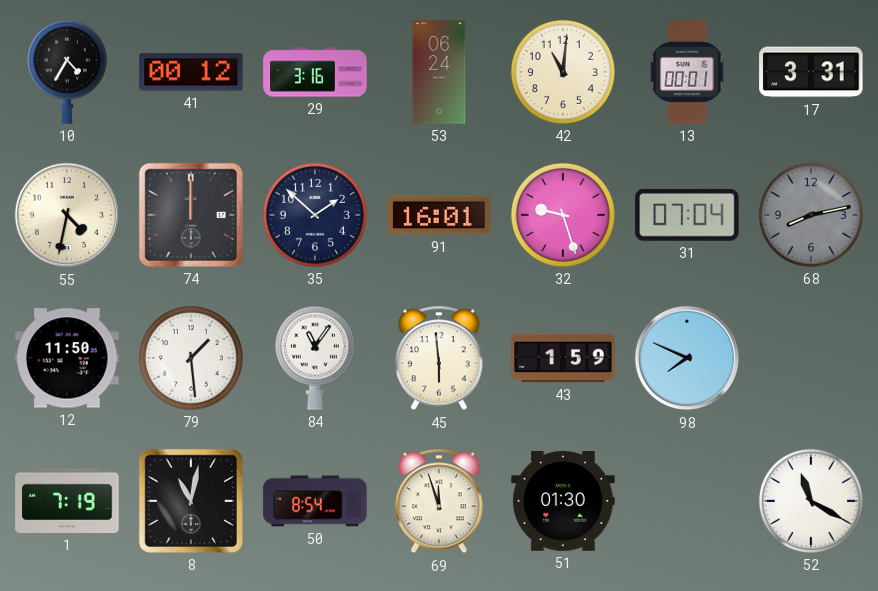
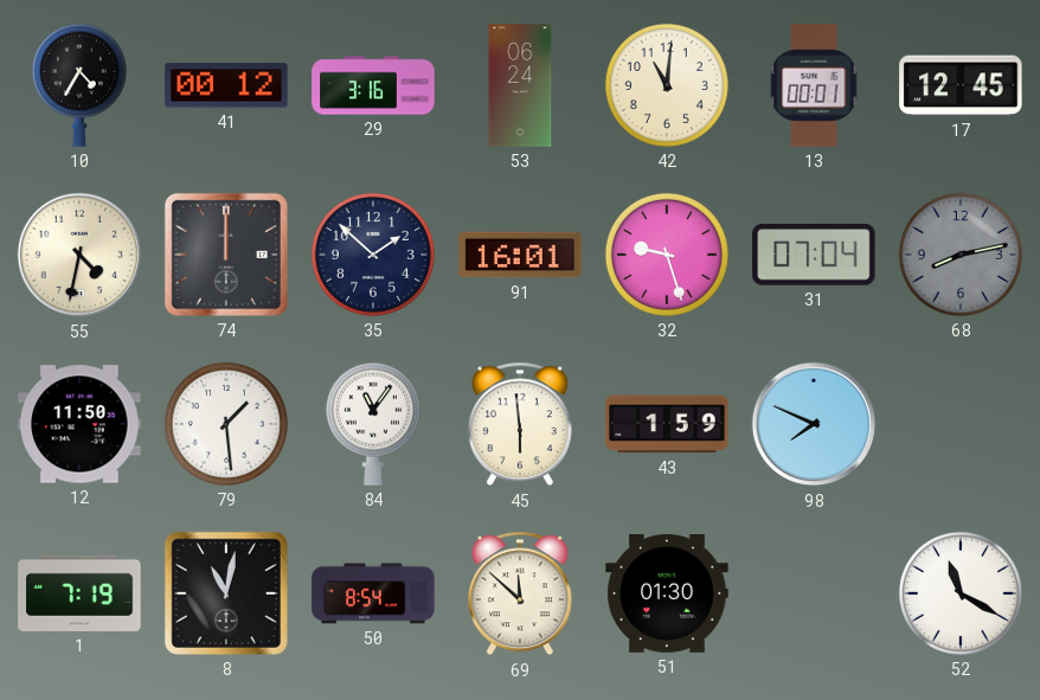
17: 3:31 -> 12:45
69: 11:57 -> 11:52
